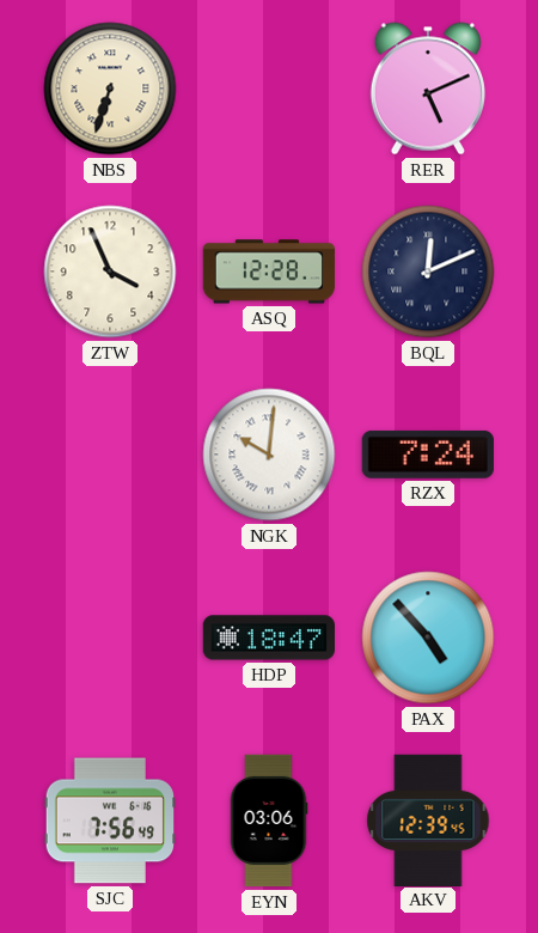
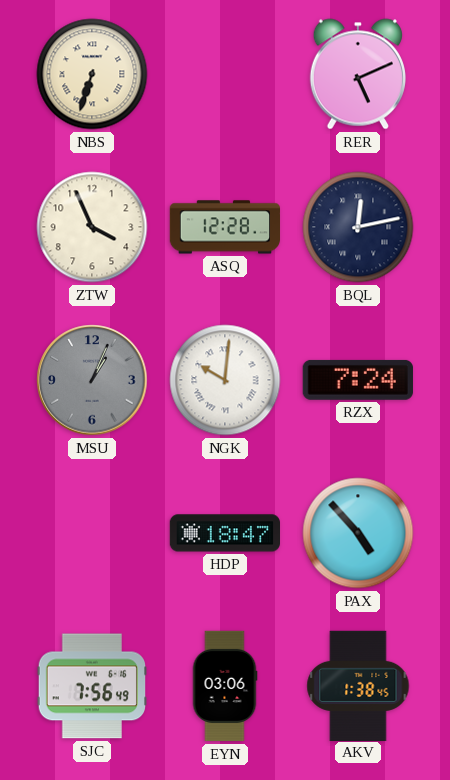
BQL: 12:11 -> 12:13
MSU: none -> 1:04
AKV: 12:39 -> 1:38
